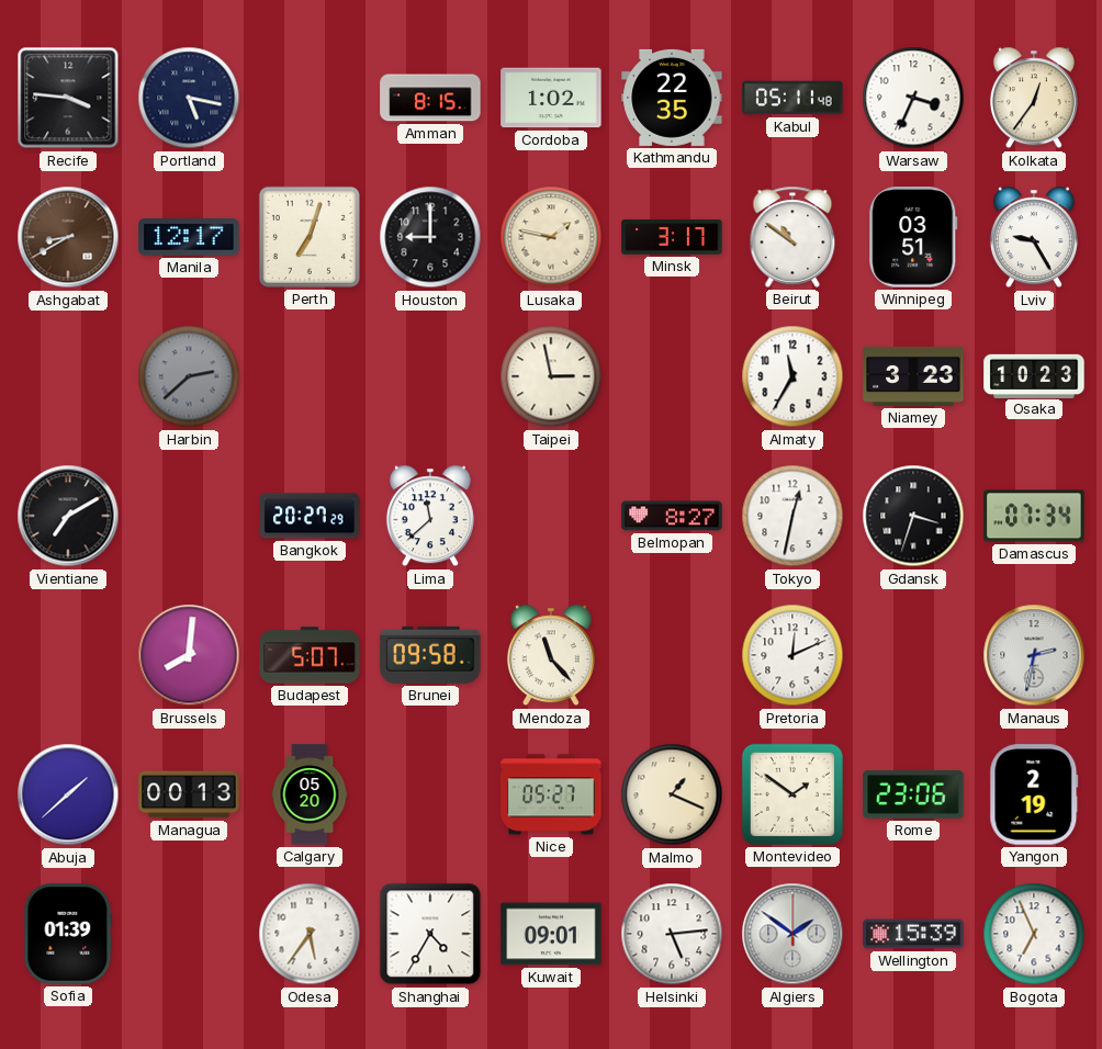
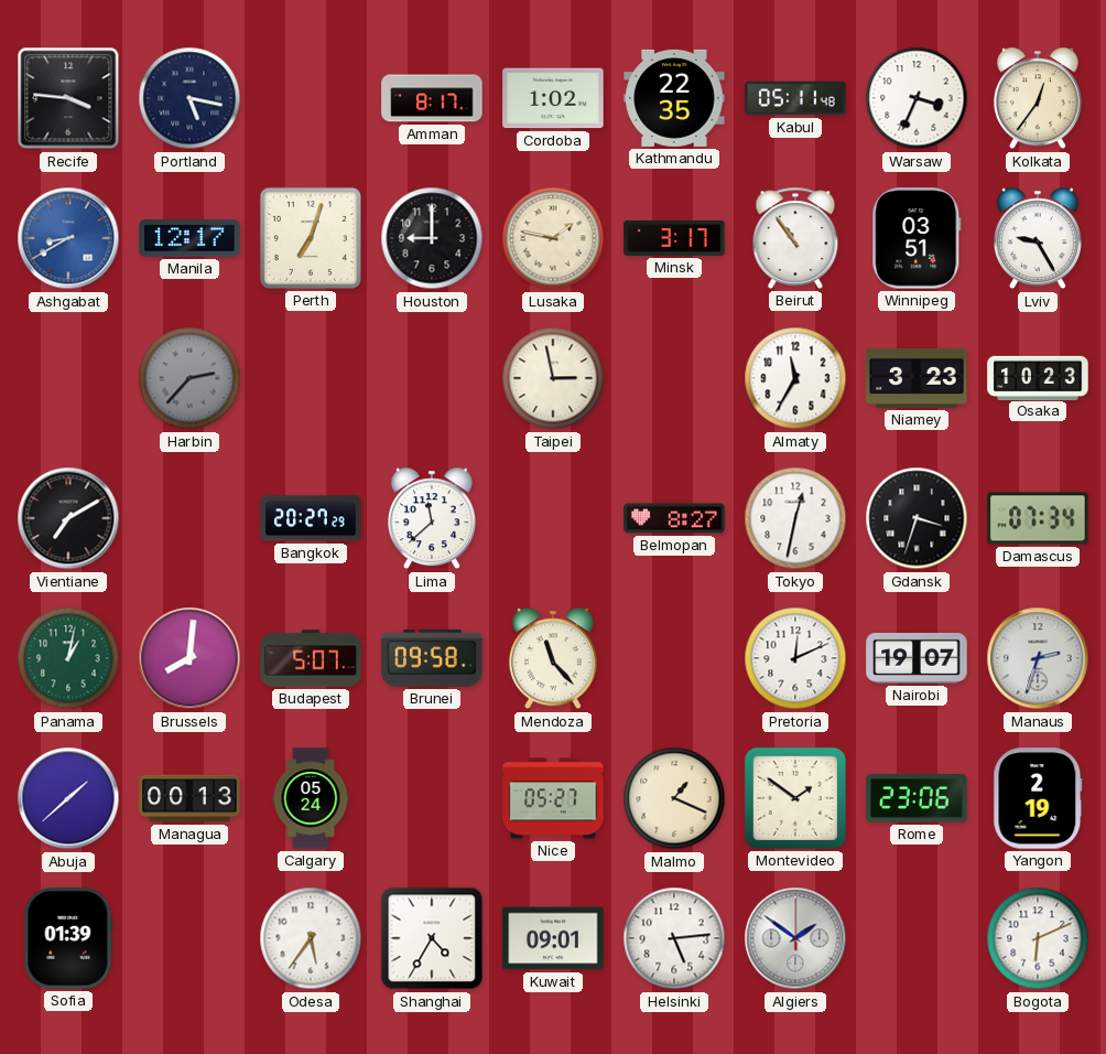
Amman: 8:15 -> 8:17
Ashgabat dial: brown -> blue
Beirut: 10:51 -> 10:54
Harbin: 2:38 -> 2:37
Panama: none -> 1:02
Nairobi: none -> 19:07
Manaus: 2:32 -> 2:33
Calgary: 05:20 -> 05:24
Wellington: 15:39 -> none
Bogota: 6:56 -> 6:11
